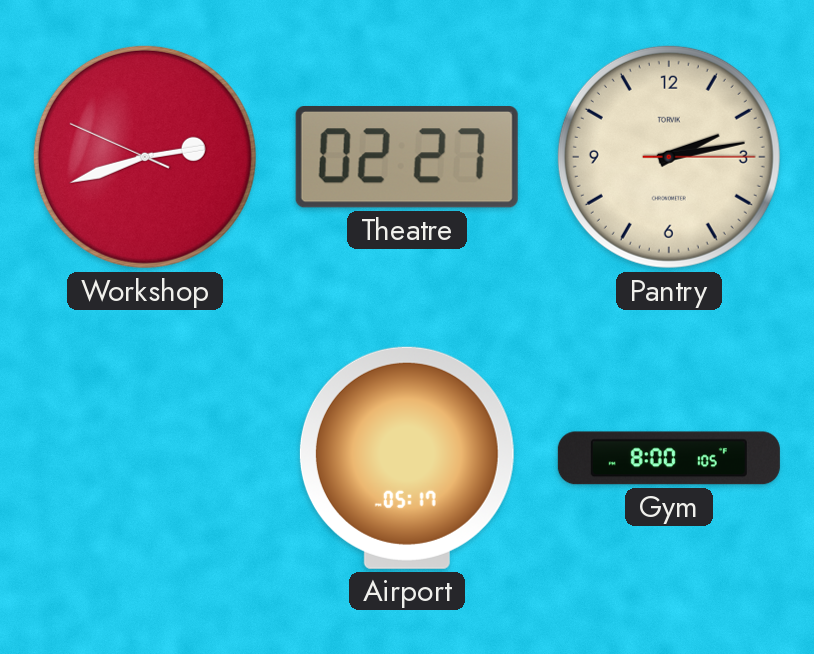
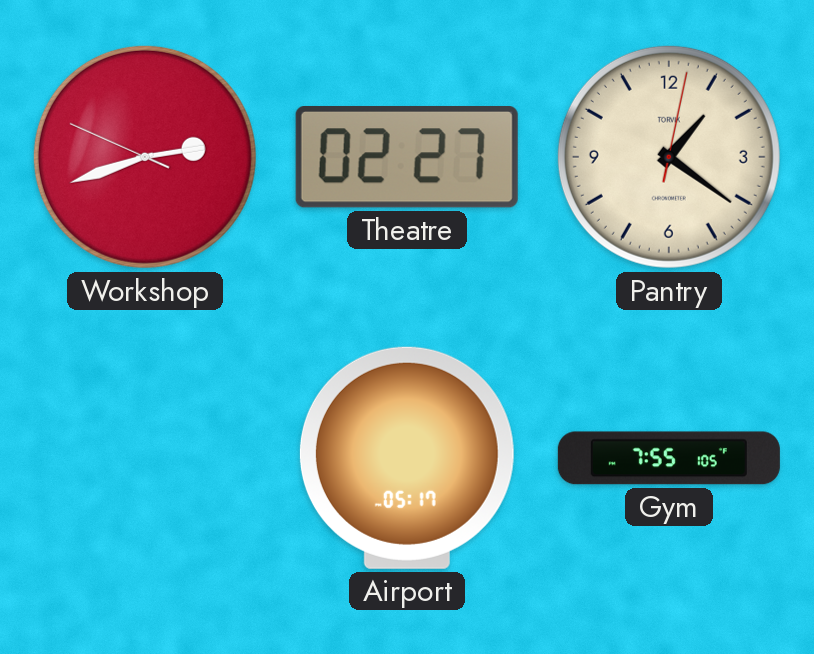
Pantry: 2:13 -> 1:21
Gym: 8:00 -> 7:55
